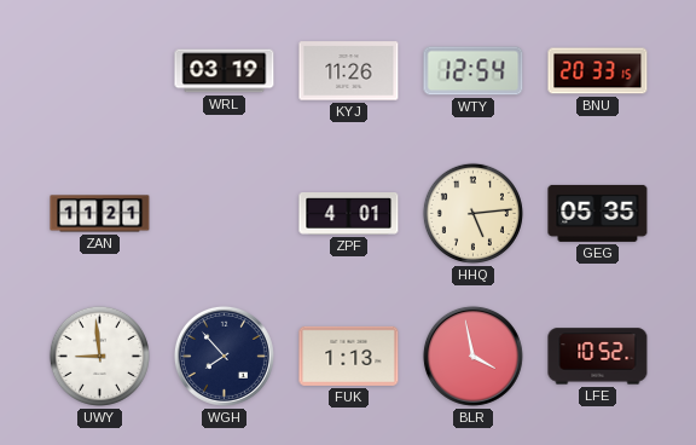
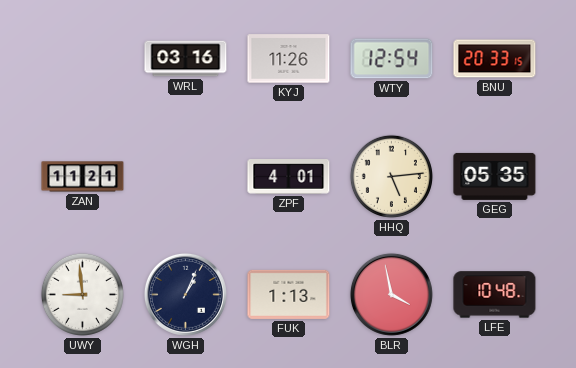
WRL: 03:19 -> 03:16
WGH: 7:53 -> 1:04
LFE: 10:52 -> 10:48
